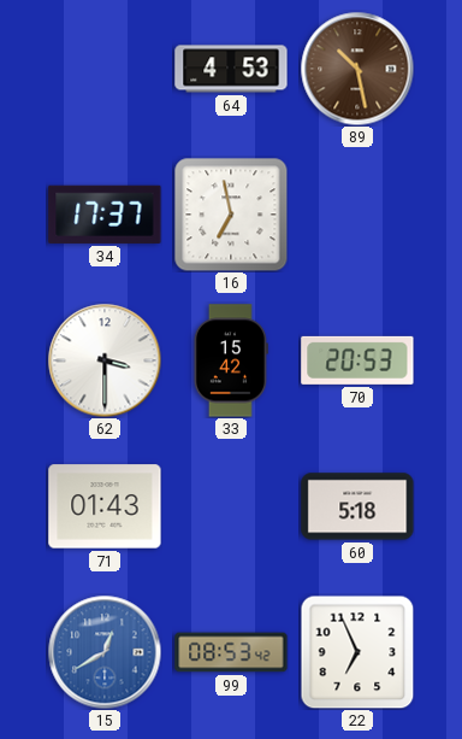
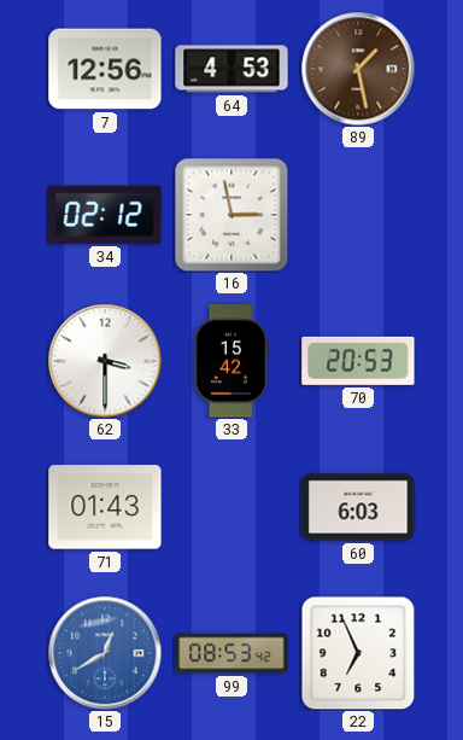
7: none -> 12:56
89: 10:28 -> 1:28
34: 17:37 -> 02:12
16: 6:58 -> 2:58
60: 5:18 -> 6:03
